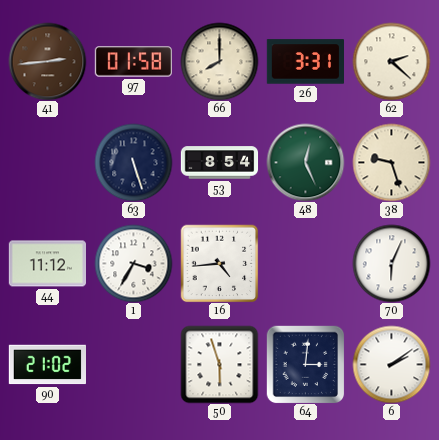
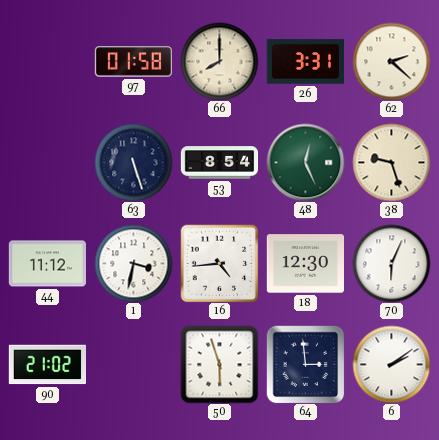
41: 2:44 -> none
1: 3:35 -> 3:32
18: none -> 12:30
64: 3:01 -> 2:59
